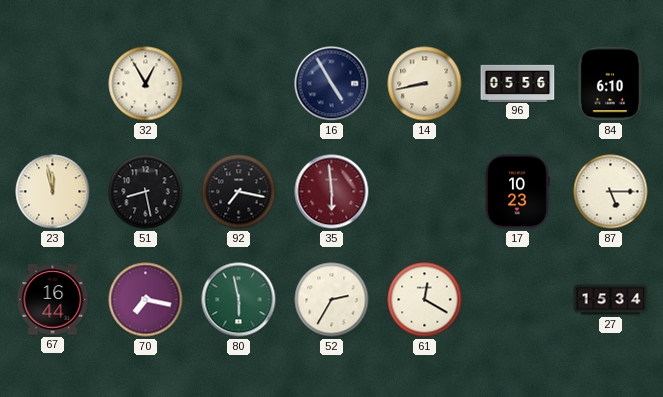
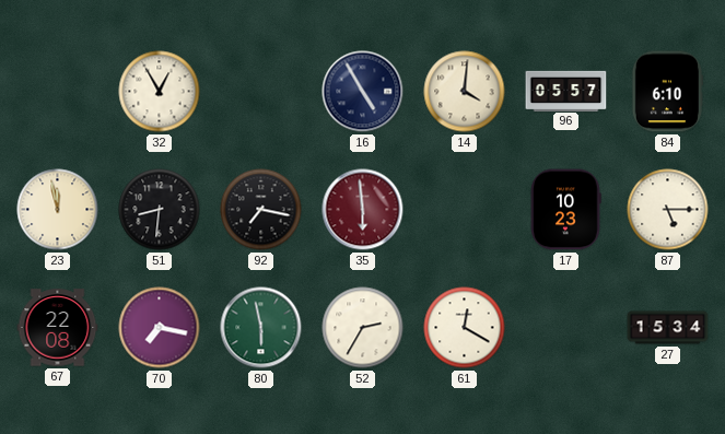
14: 8:43 -> 4:01
96: 05:56 -> 05:57
51: 8:28 -> 8:31
67: 16:44 -> 22:08
